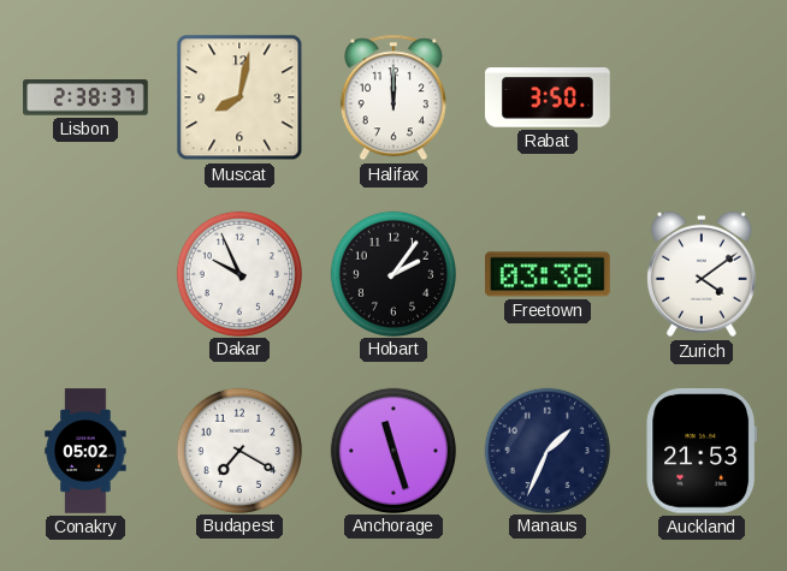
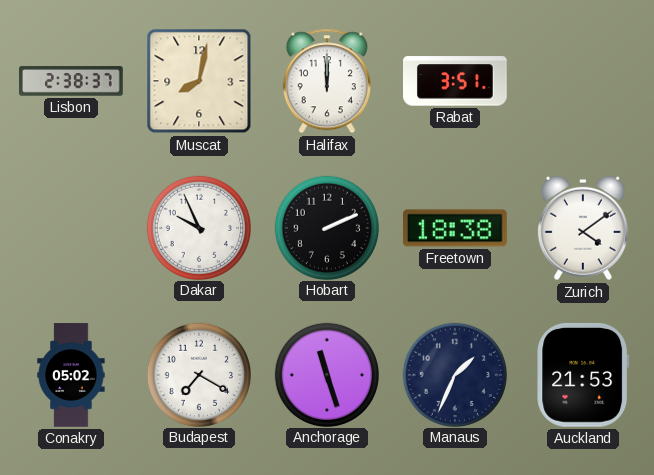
Rabat: 3:50 -> 3:51
Hobart: 2:06 -> 2:11
Freetown: 03:38 -> 18:38
